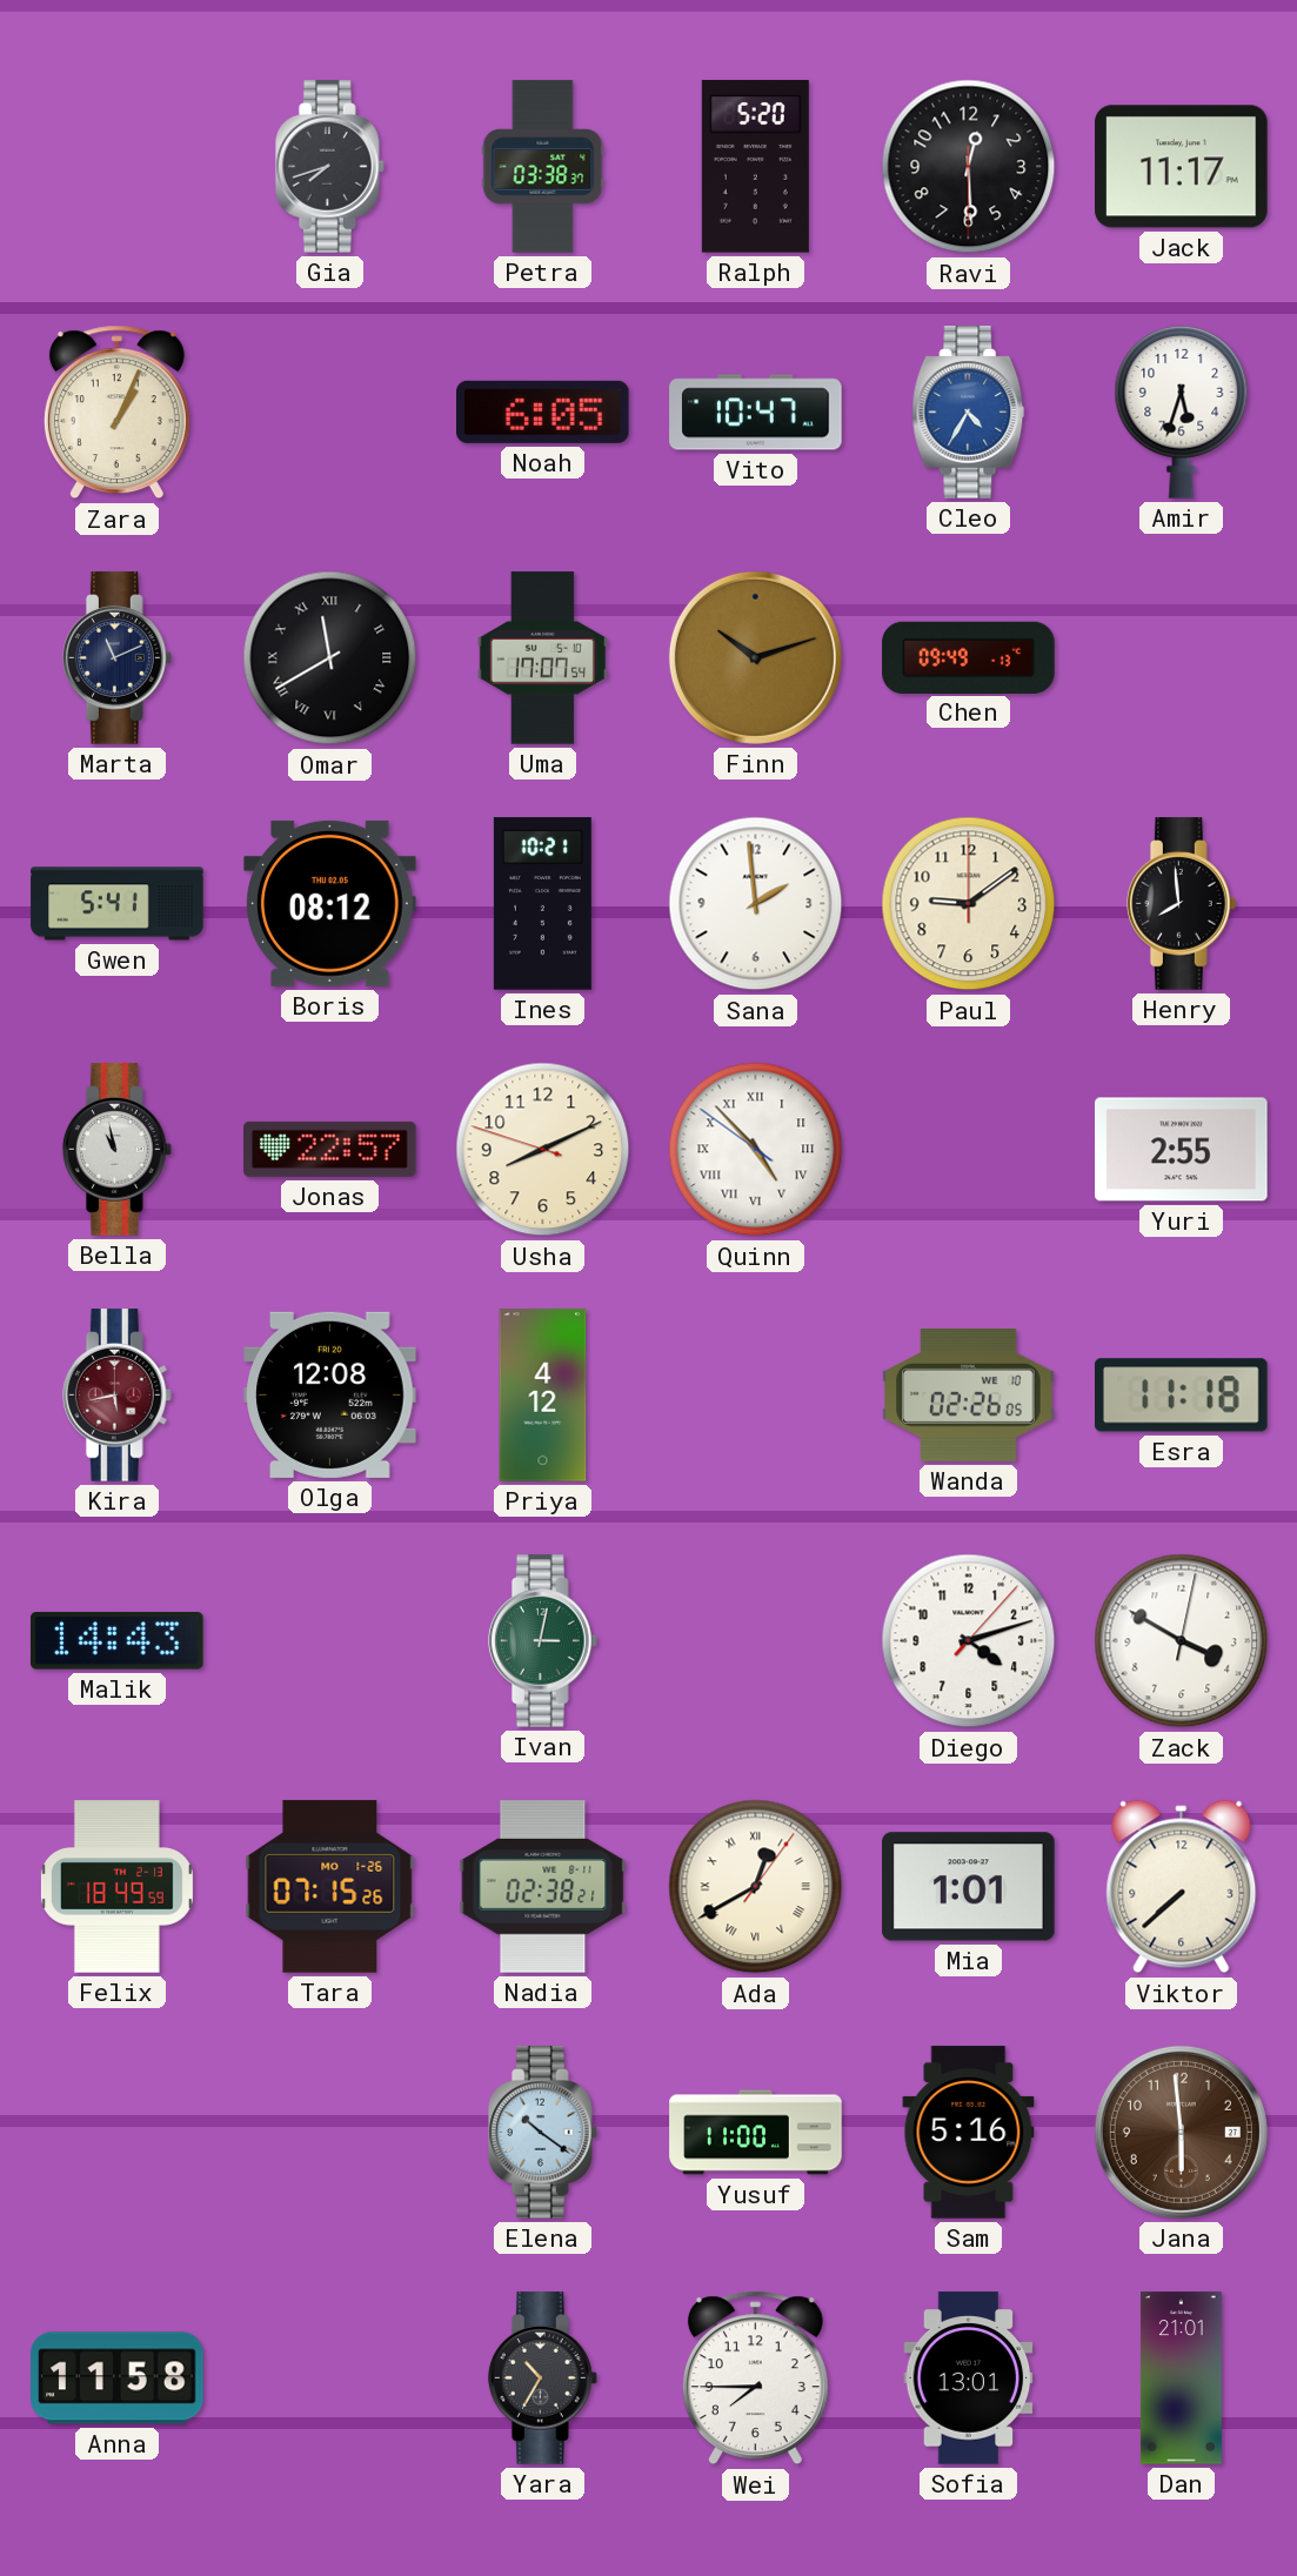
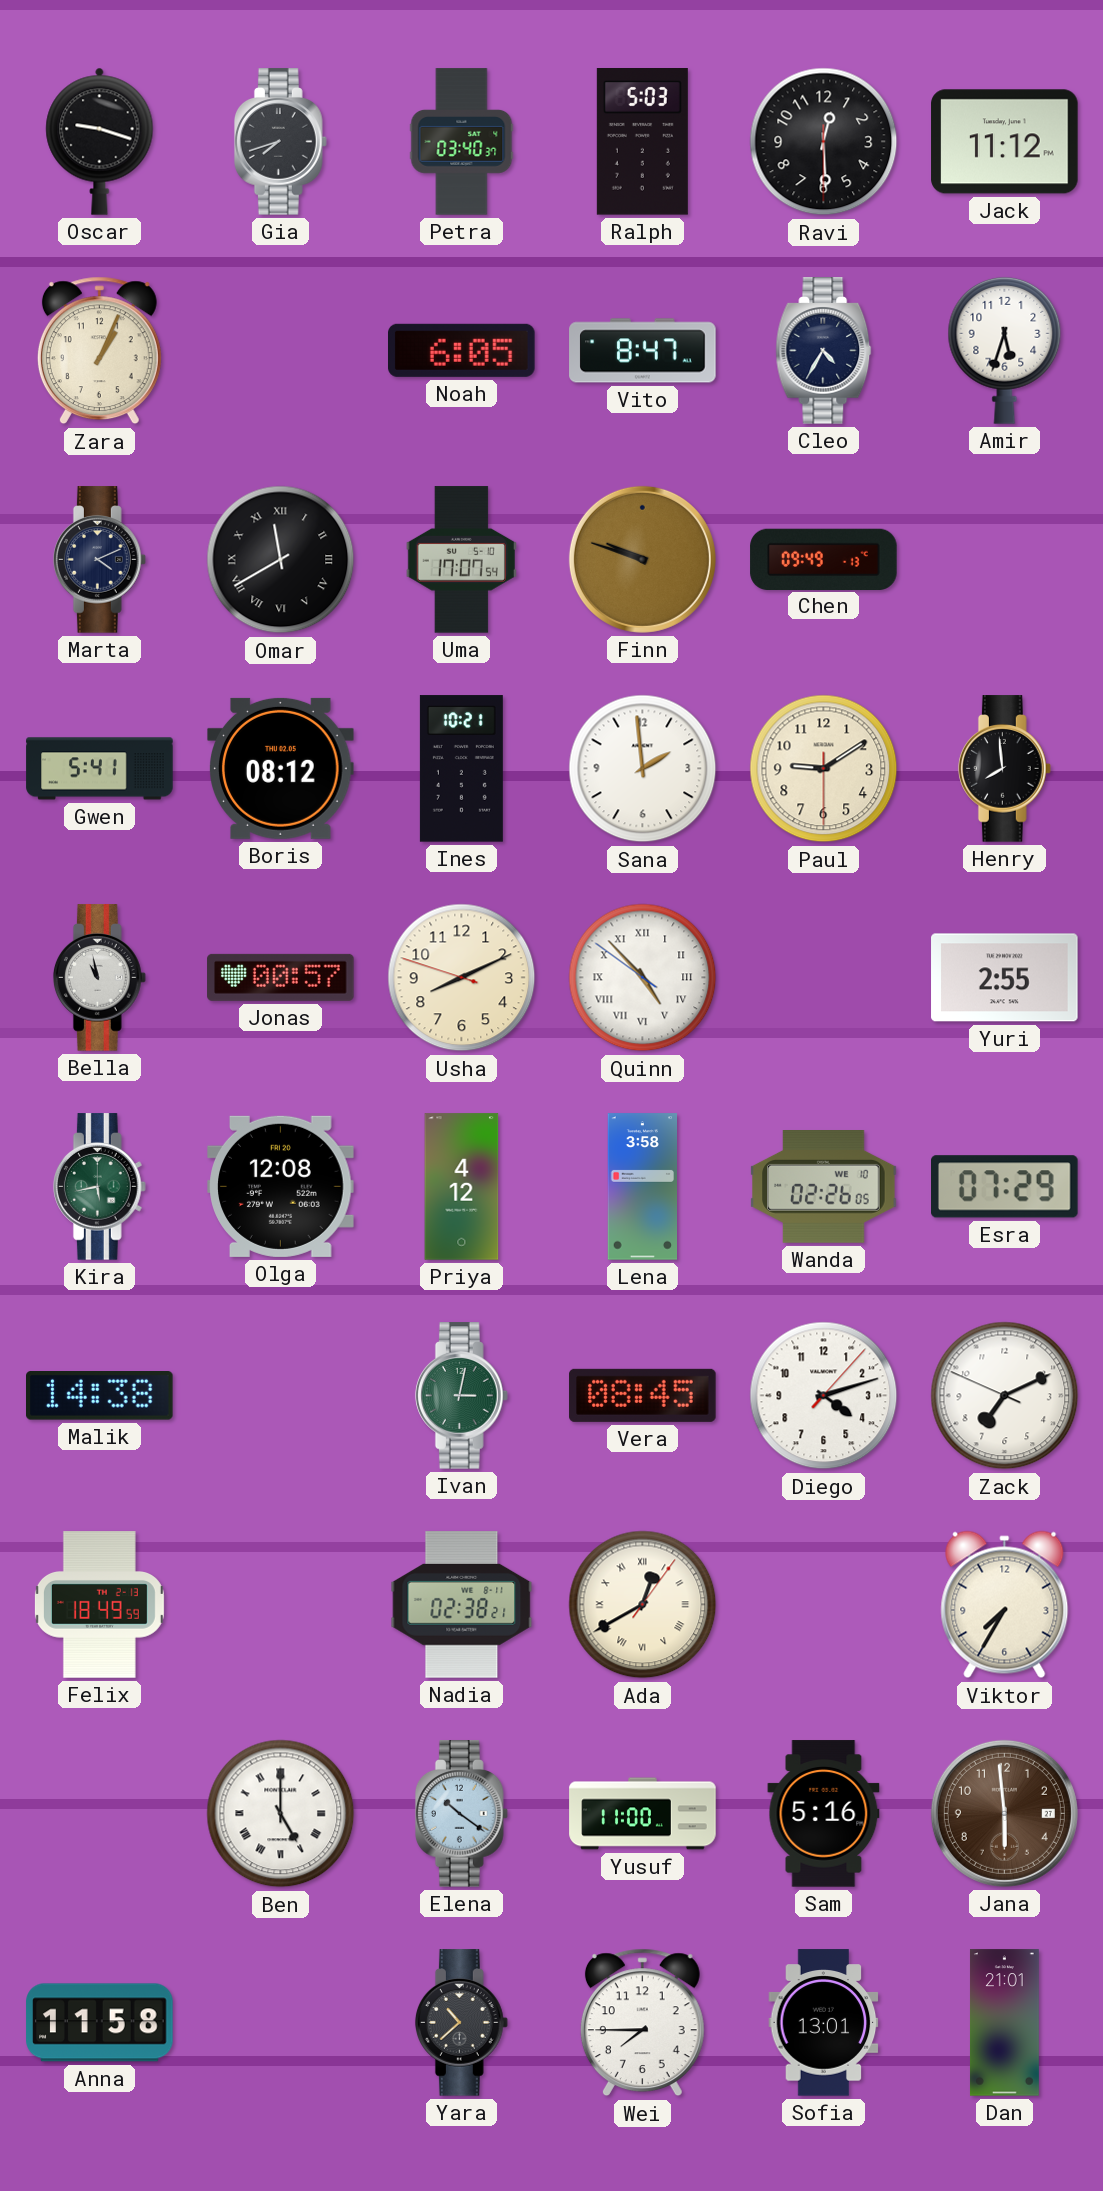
Oscar: none -> 9:18
Petra: 03:38 -> 03:40
Ralph: 5:20 -> 5:03
Jack: 11:17 -> 11:12
Vito: 10:47 -> 8:47
Cleo dial: blue -> navy
Marta: 11:11 -> 4:11
Finn: 10:12 -> 9:48
Paul: 9:09:00 -> 9:09:30
Jonas: 22:57 -> 00:57
Kira dial: burgundy -> green
Lena: none -> 3:58
Esra: 11:18 -> 07:29
Malik: 14:43 -> 14:38
Vera: none -> 08:45
Zack: 3:50 -> 7:10
Tara: 07:15 -> none
Mia: 1:01 -> none
Viktor: 7:38 -> 7:35
Ben: none -> 5:00
Yara: 10:35 -> 10:38
